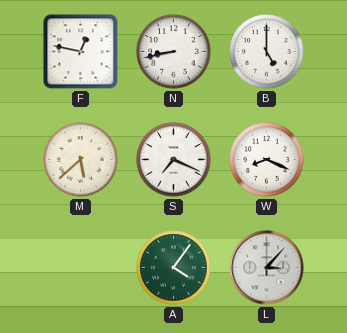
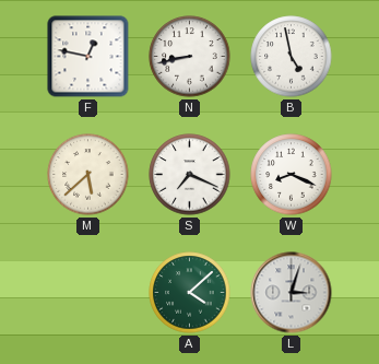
B: 5:00 -> 4:58
A: 4:06 -> 4:08
L: 3:07 -> 3:03
